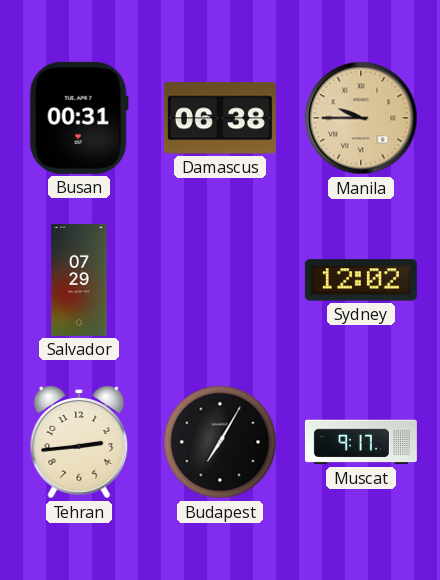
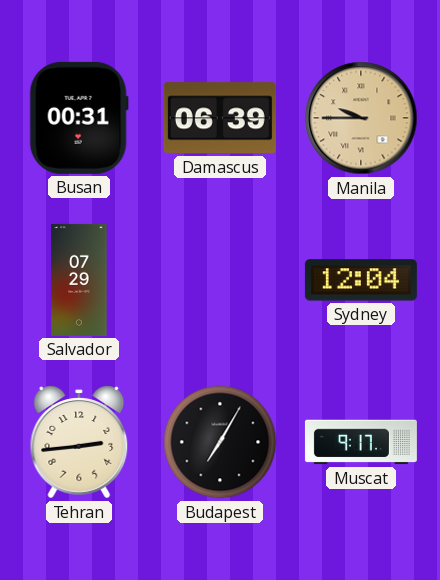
Damascus: 06:38 -> 06:39
Sydney: 12:02 -> 12:04
